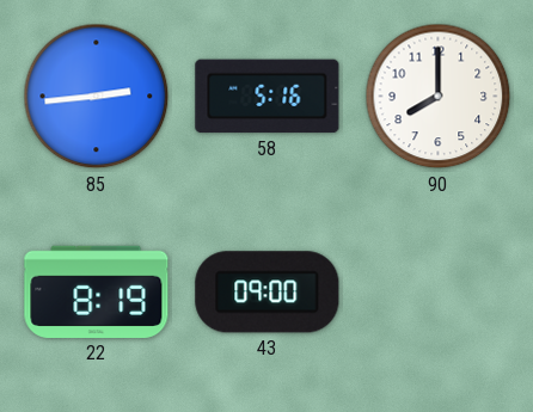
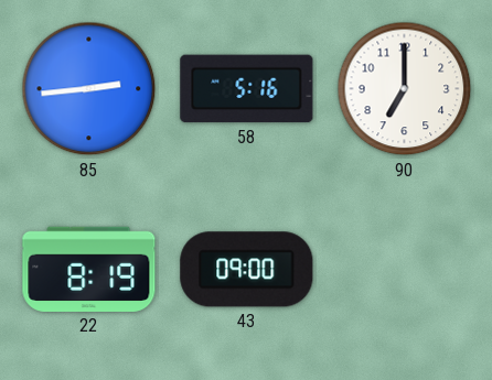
90: 8:00 -> 7:00
